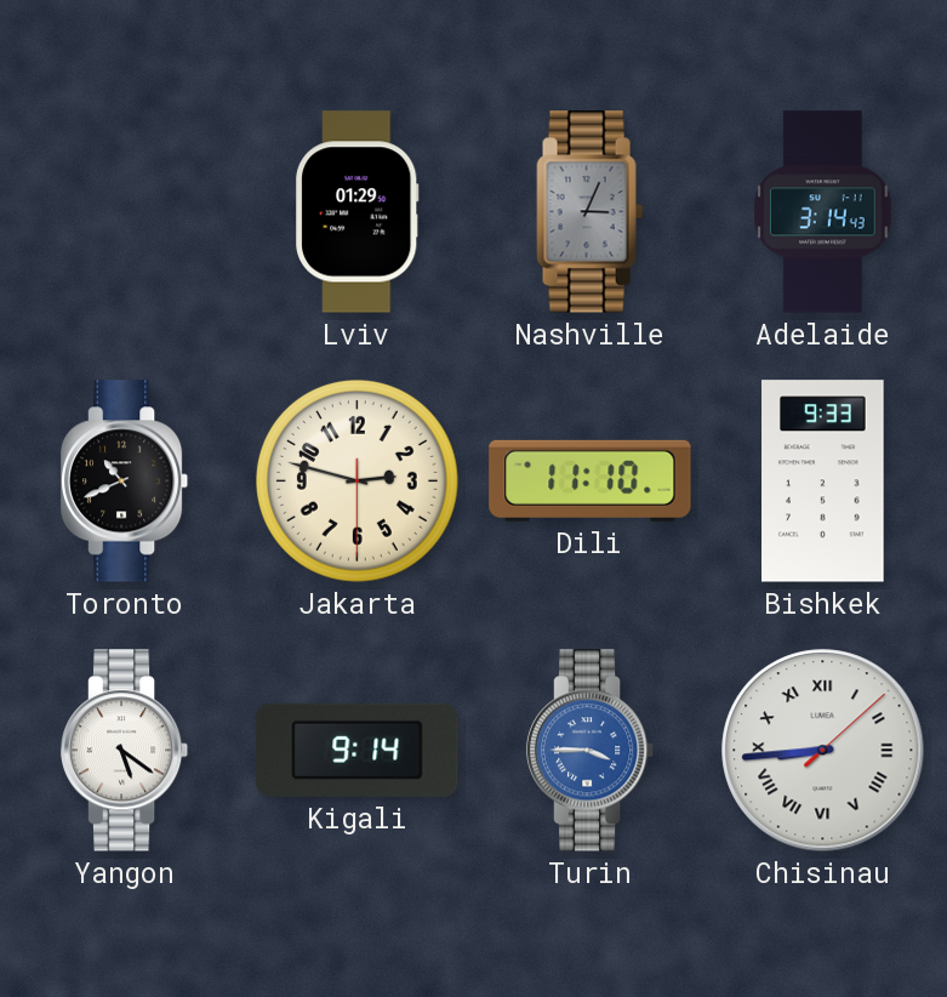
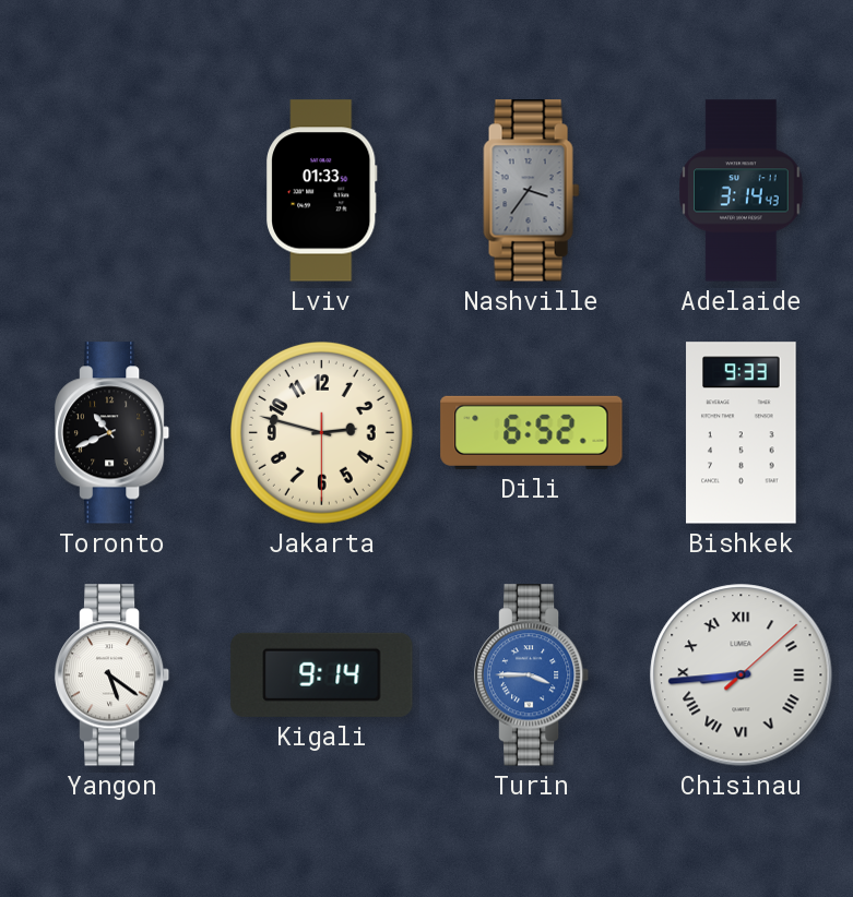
Lviv: 01:29 -> 01:33
Nashville: 3:04 -> 3:36
Dili: 11:10 -> 6:52
